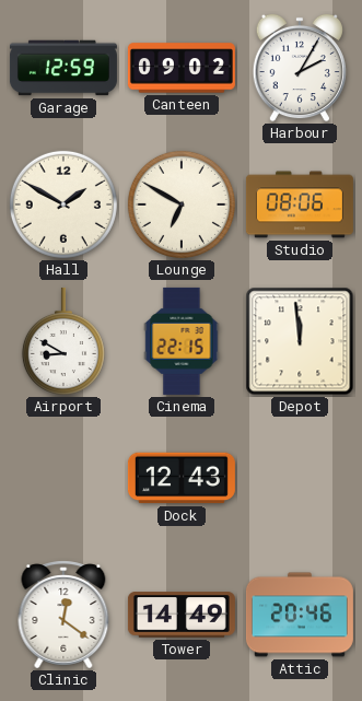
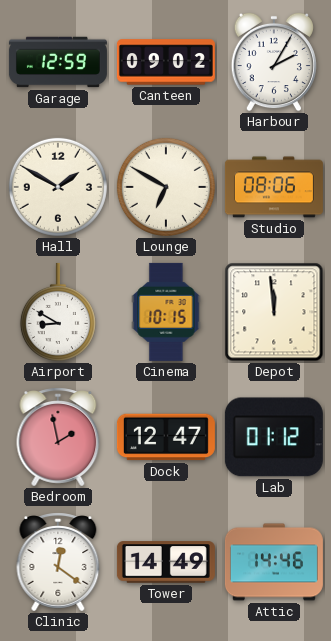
Cinema: 22:15 -> 10:15
Bedroom: none -> 1:58
Dock: 12:43 -> 12:47
Lab: none -> 01:12
Attic: 20:46 -> 14:46
